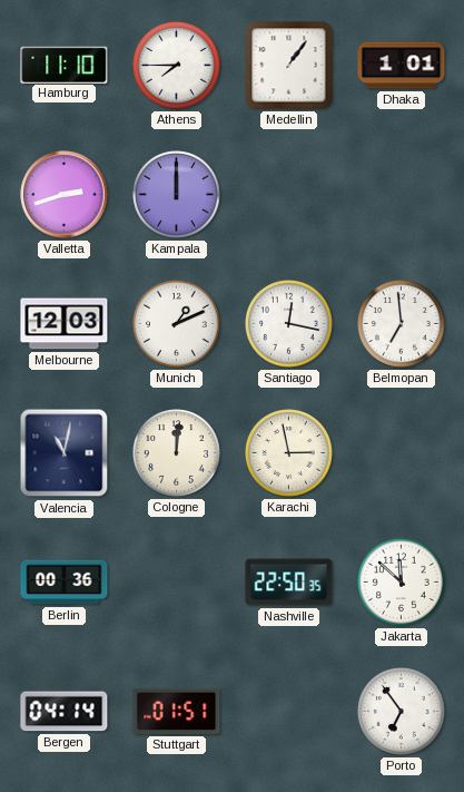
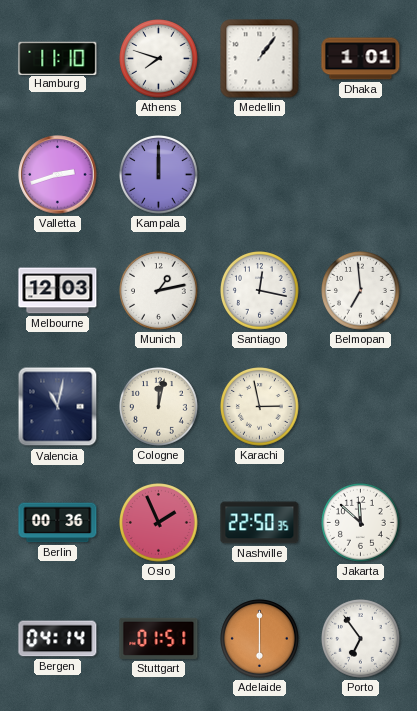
Athens: 7:45 -> 7:48
Munich: 1:11 -> 1:13
Cologne: 12:01 -> 12:02
Oslo: none -> 1:56
Adelaide: none -> 6:00
